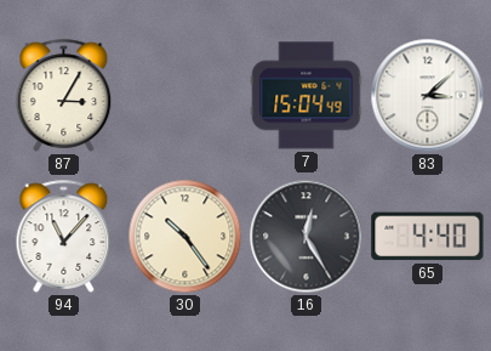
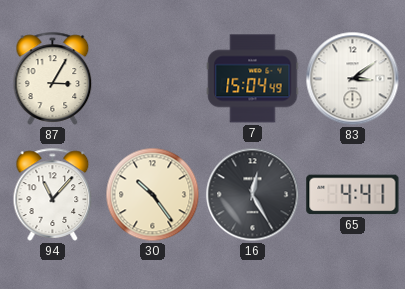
83: 3:08 -> 3:09
65: 4:40 -> 4:41
